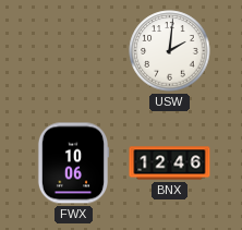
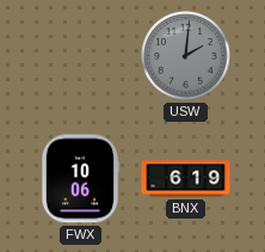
USW dial: white -> grey
BNX: 12:46 -> 6:19
